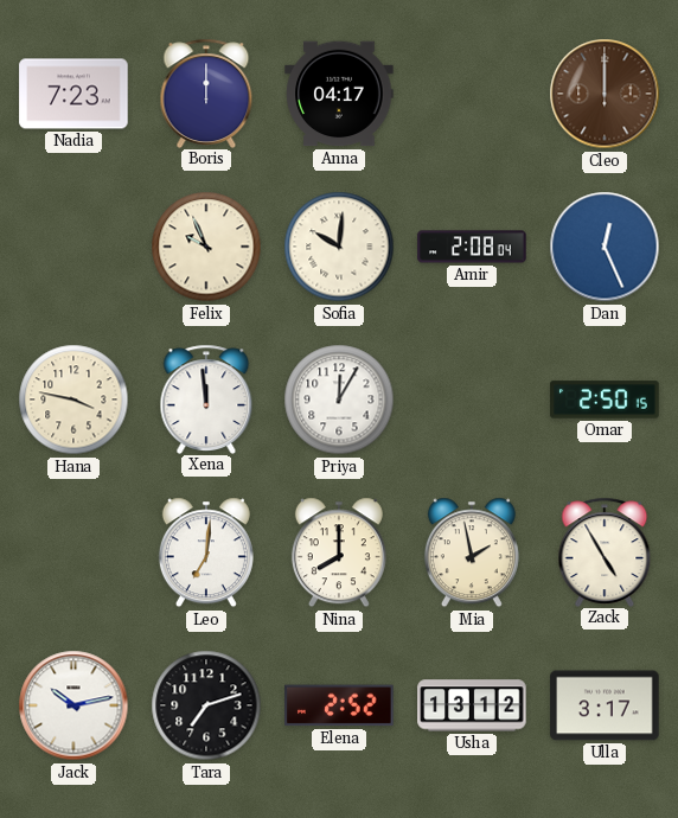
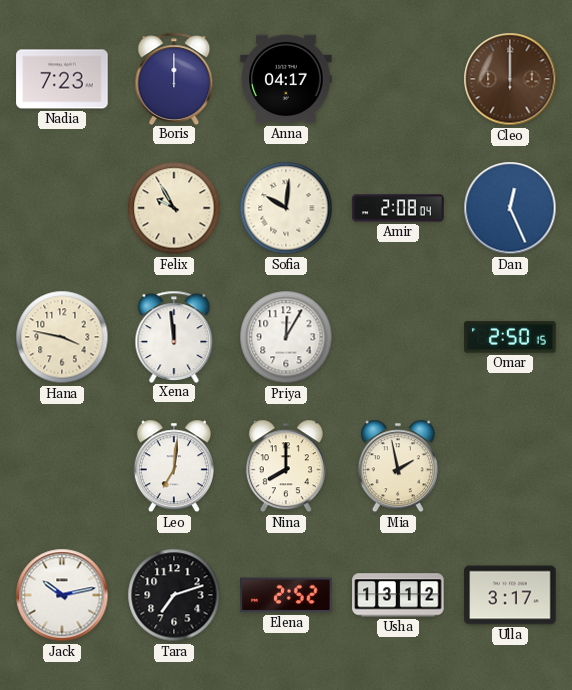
Felix: 9:56 -> 9:55
Zack: 4:55 -> none
